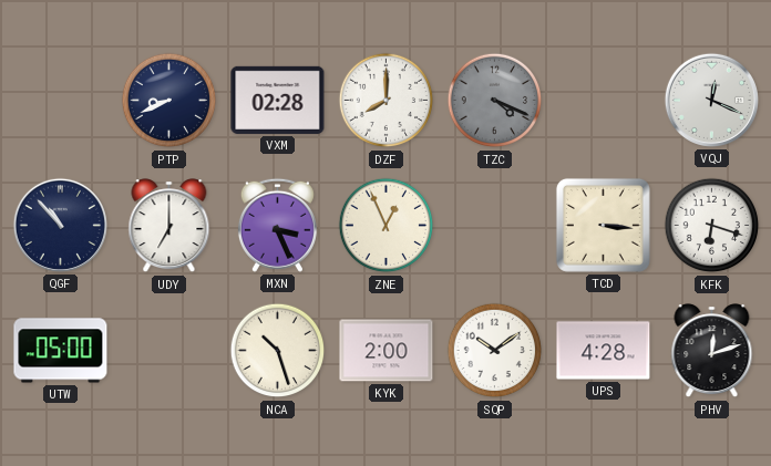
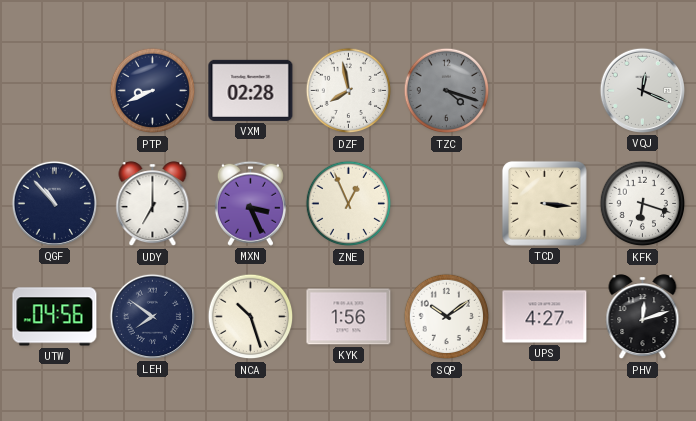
DZF: 8:00 -> 7:58
TZC: 4:19 -> 4:18
UTW: 05:00 -> 04:56
LEH: none -> 7:51
KYK: 2:00 -> 1:56
UPS: 4:28 -> 4:27
